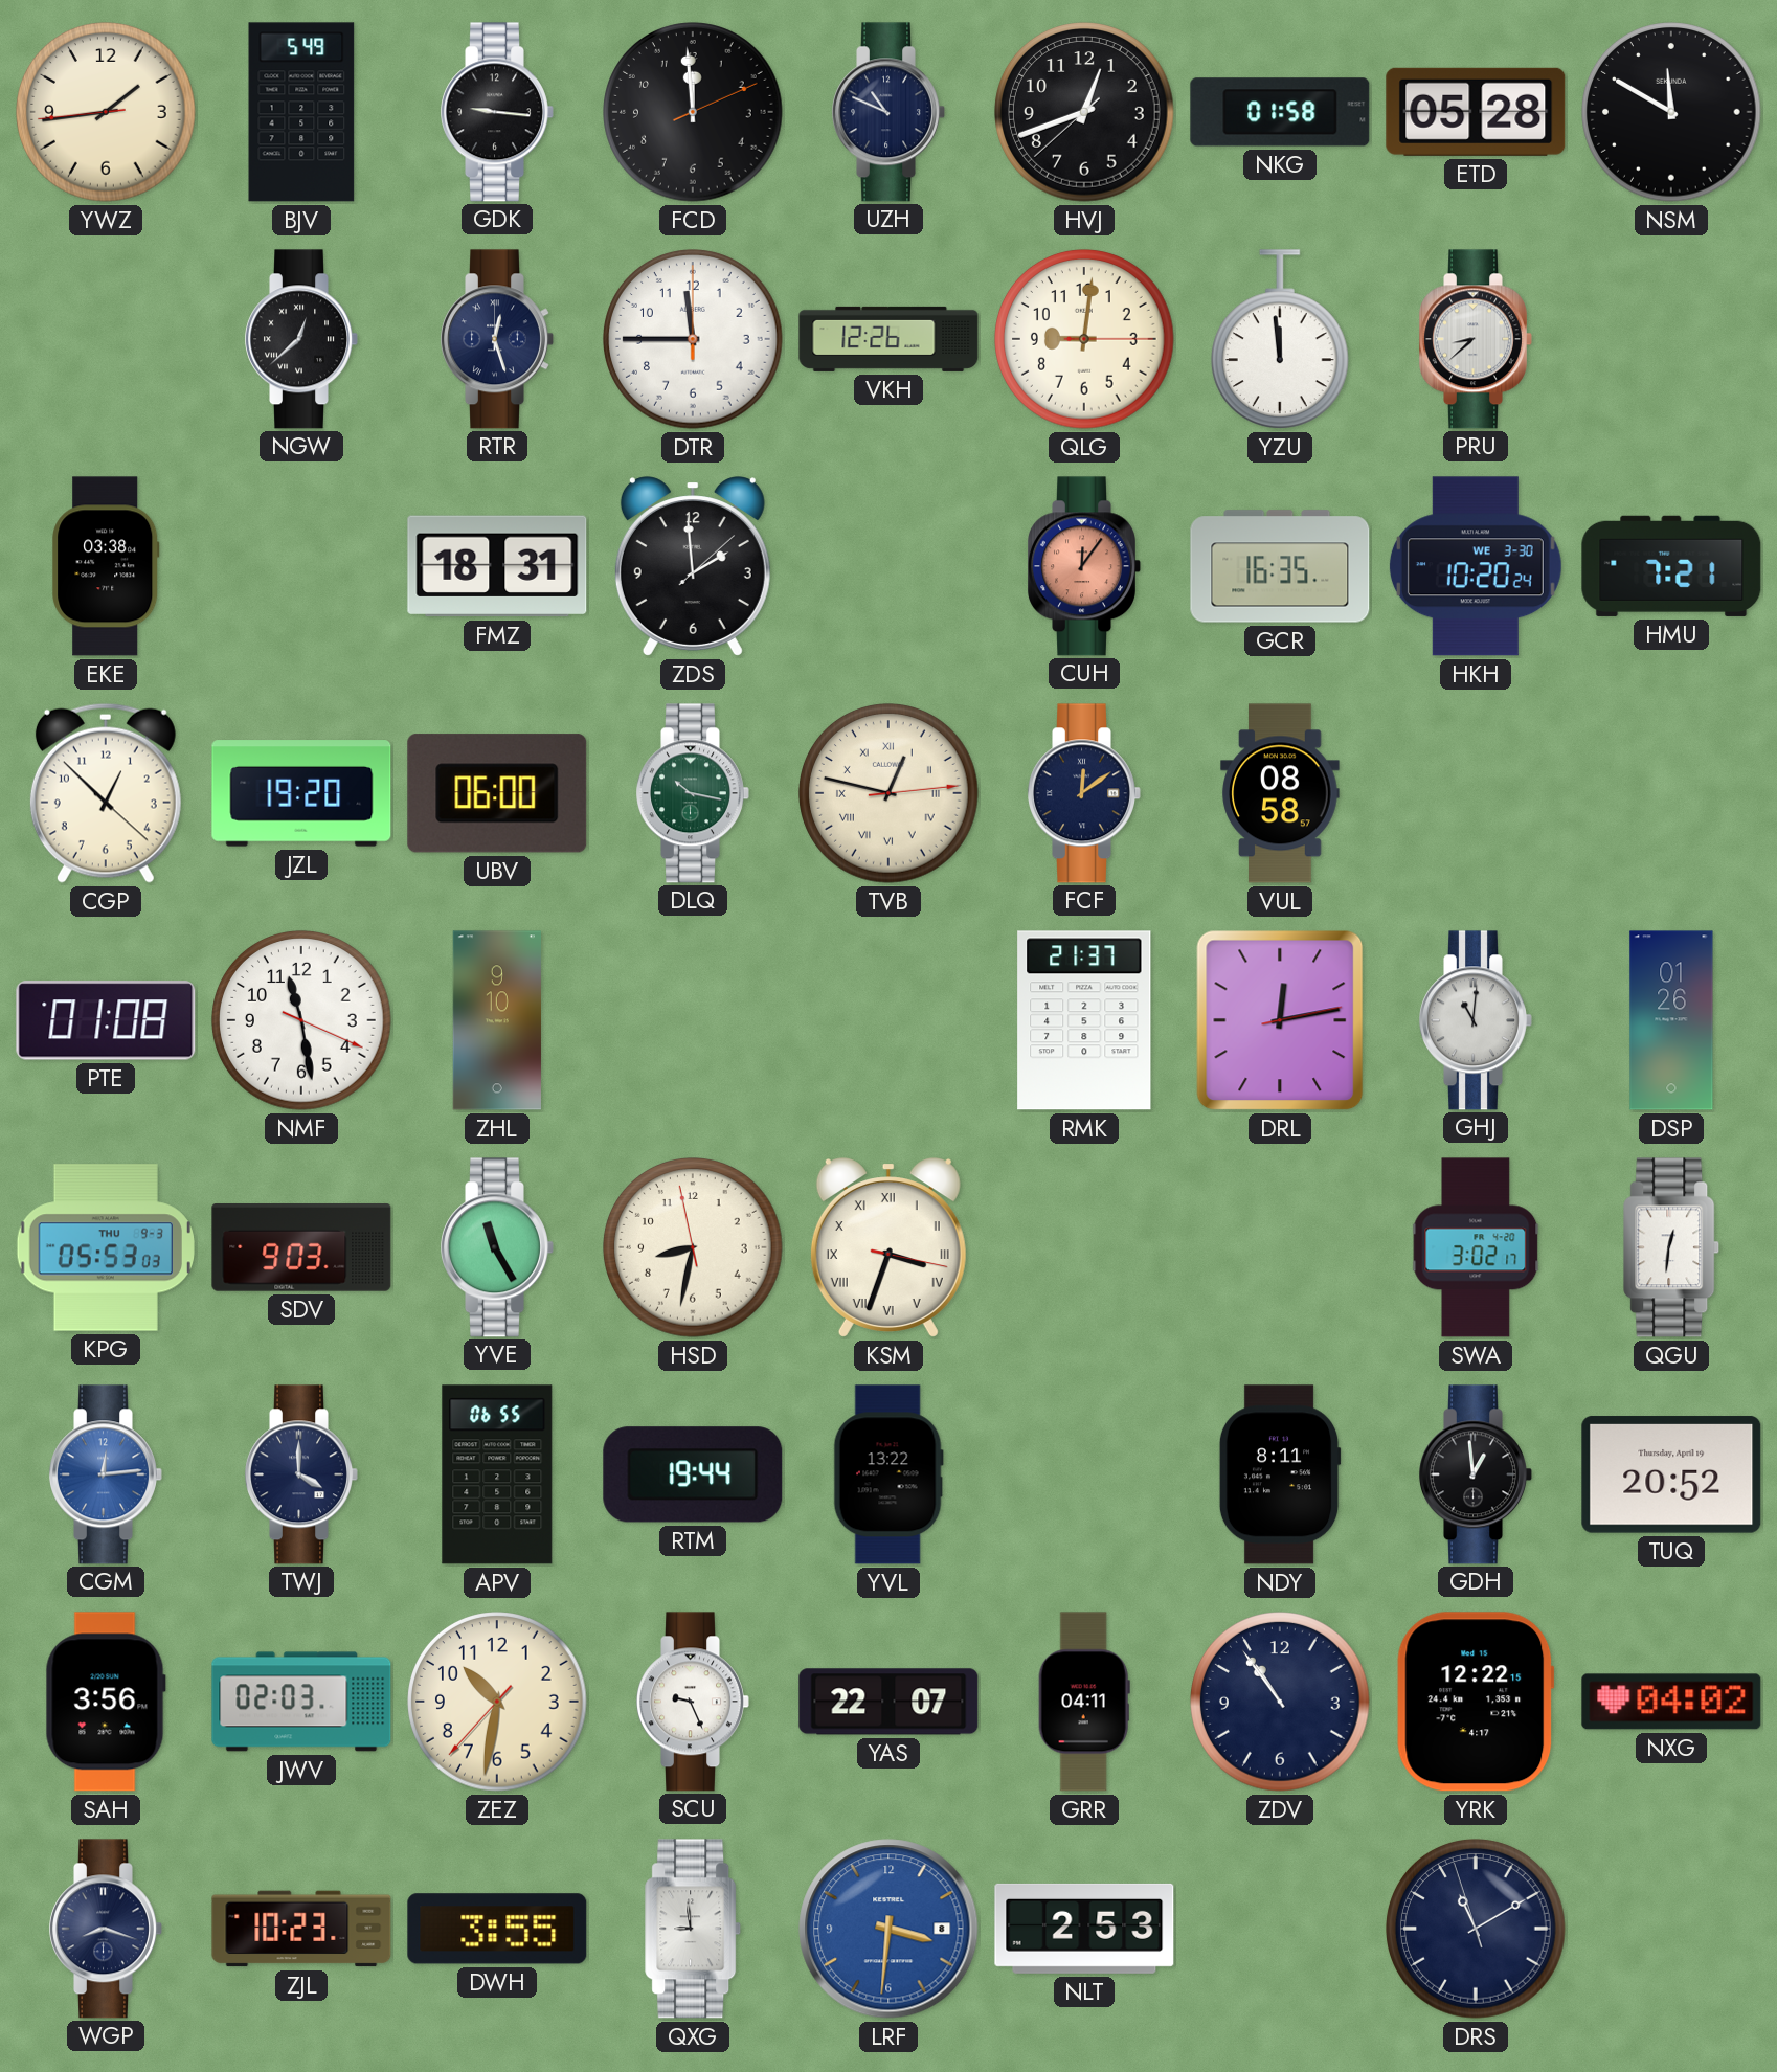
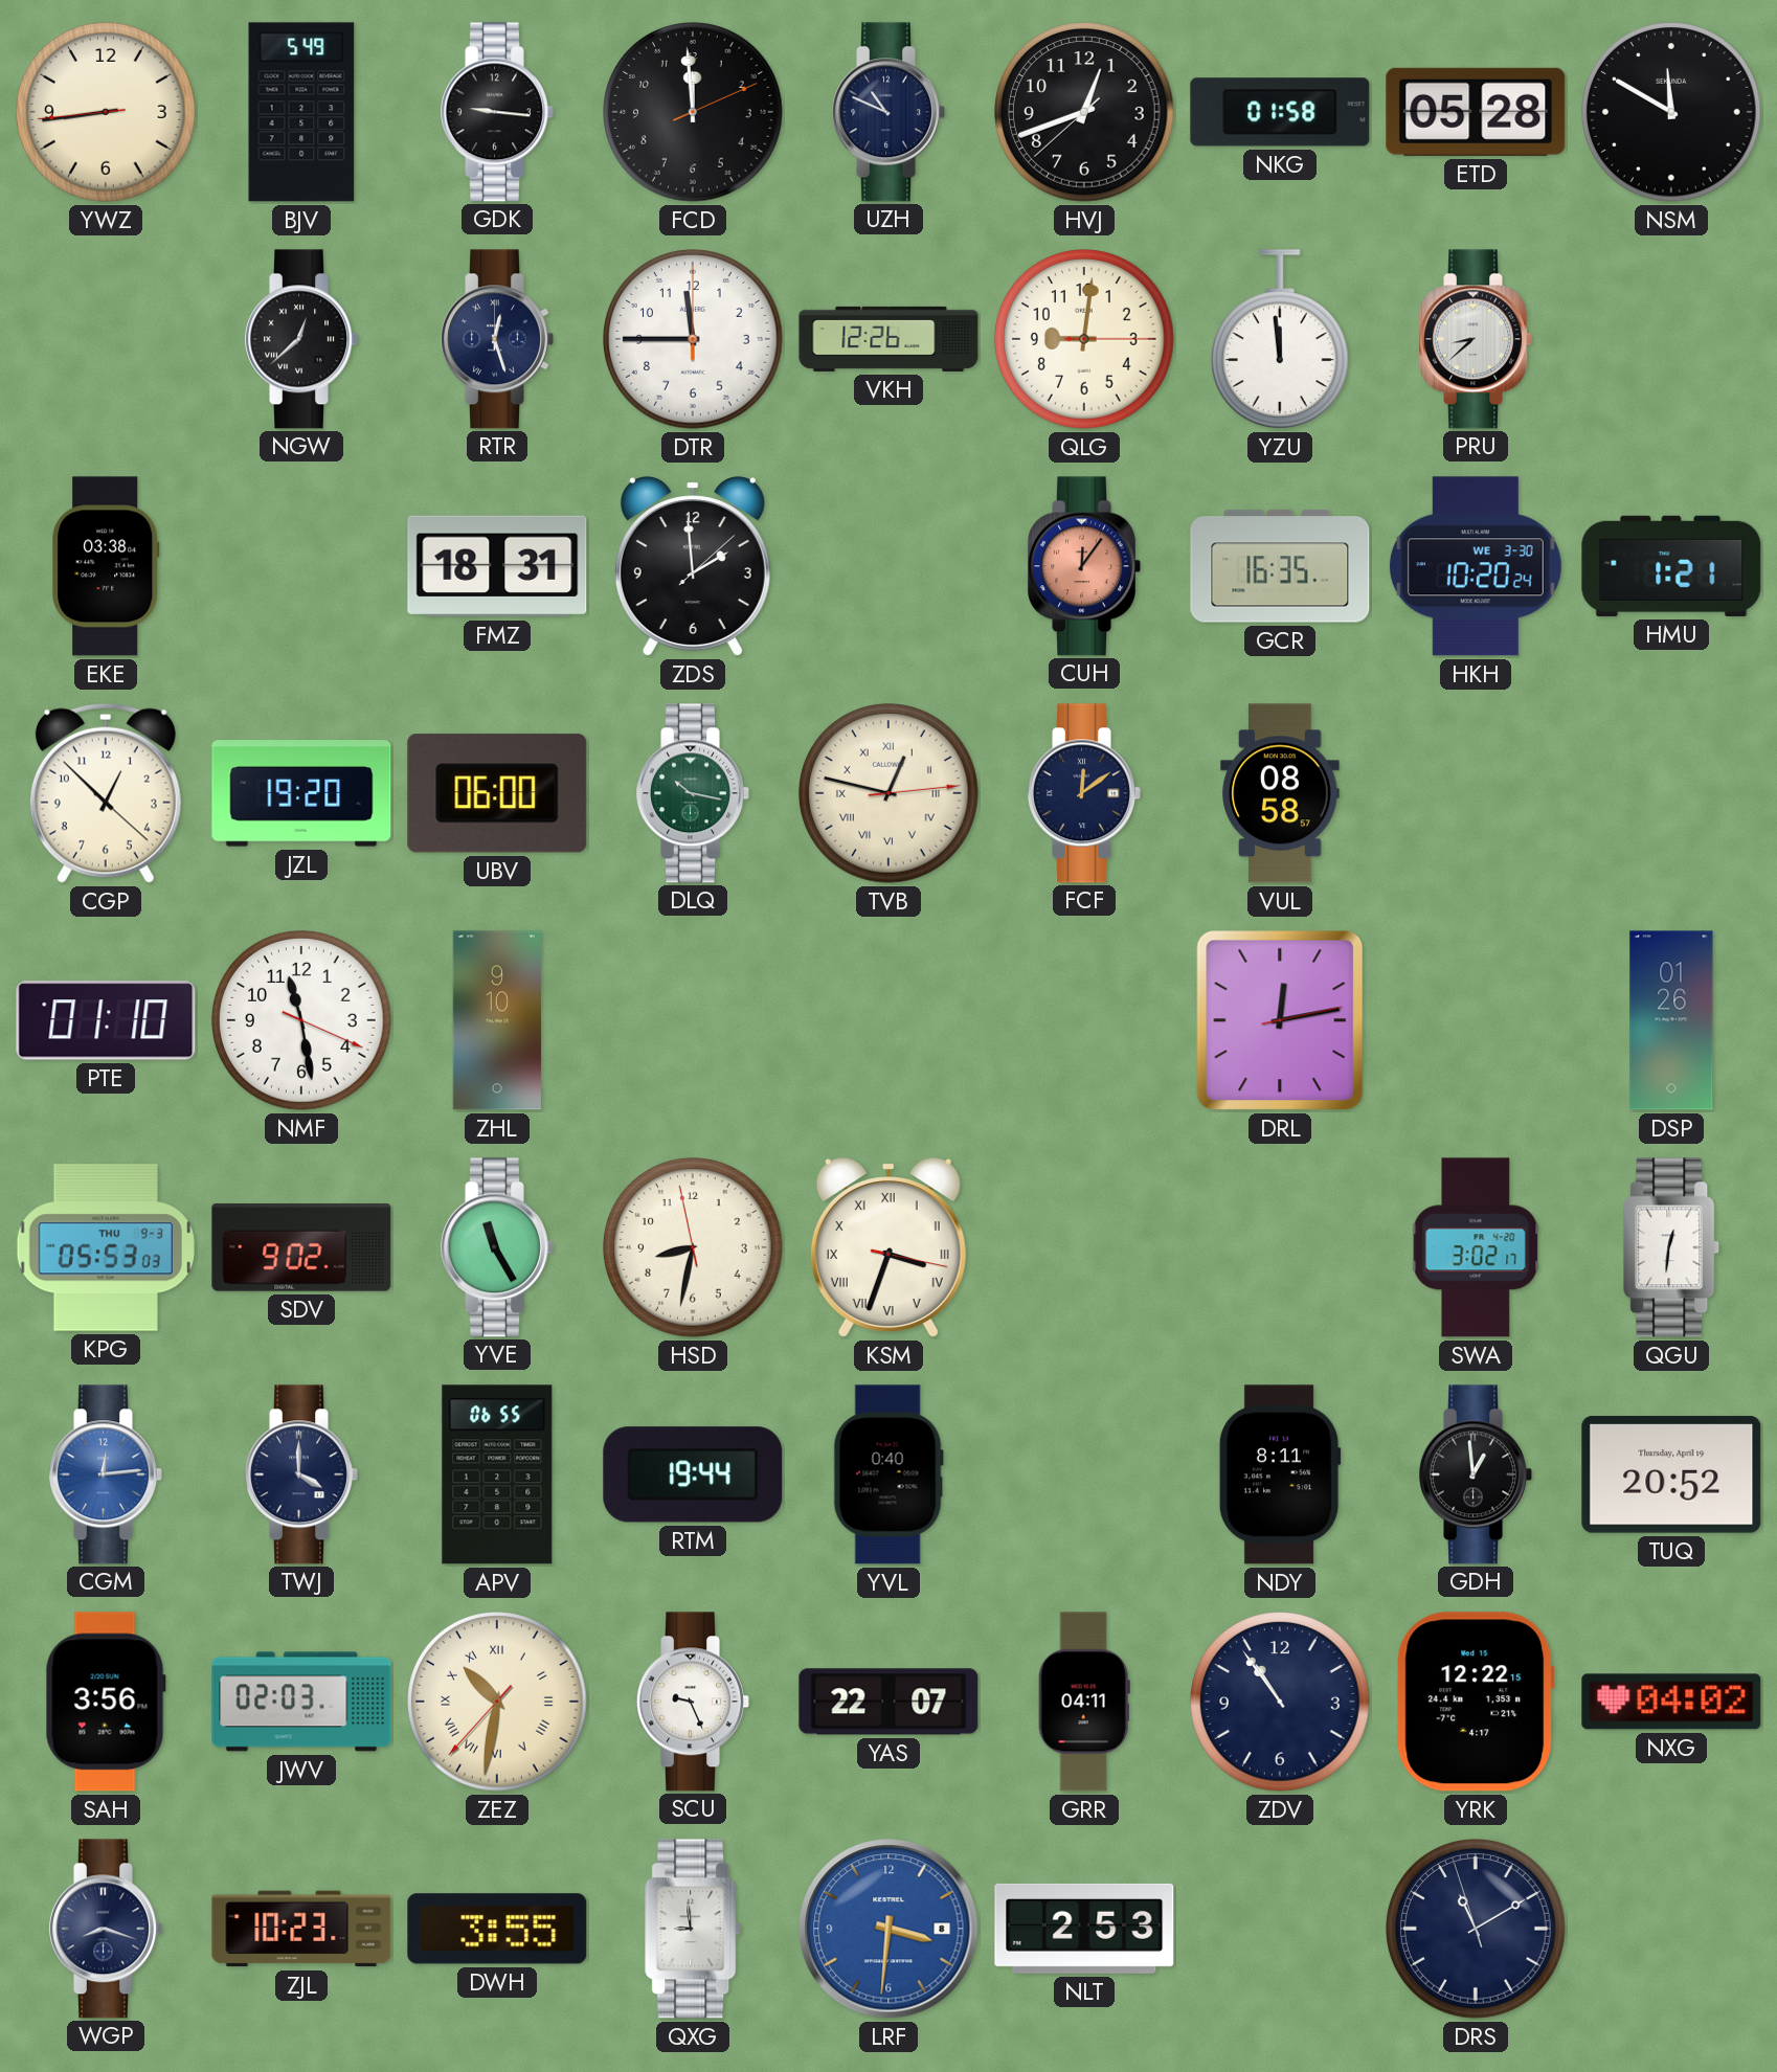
YWZ: 1:43 -> 8:43
HMU: 7:21 -> 1:21
PTE: 01:08 -> 01:10
RMK: 21:37 -> none
GHJ: 11:01 -> none
SDV: 9:03 -> 9:02
YVL: 13:22 -> 0:40
ZEZ numerals: Arabic -> Roman
